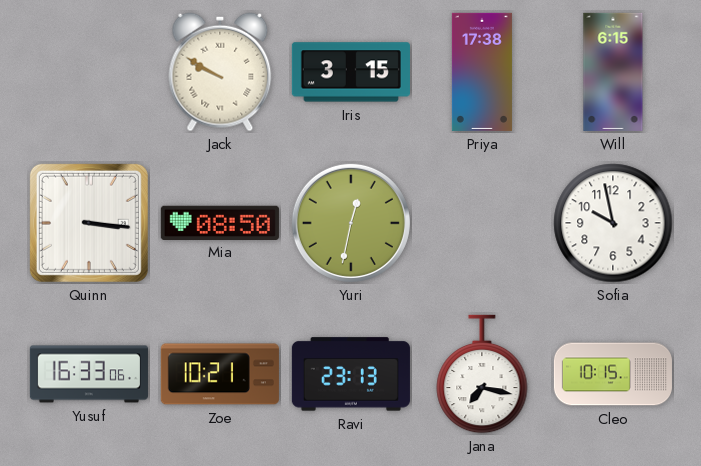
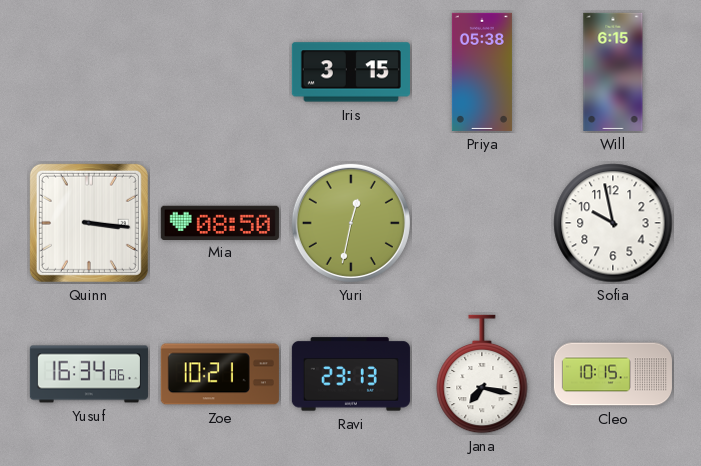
Jack: 9:50 -> none
Priya: 17:38 -> 05:38
Yusuf: 16:33 -> 16:34
